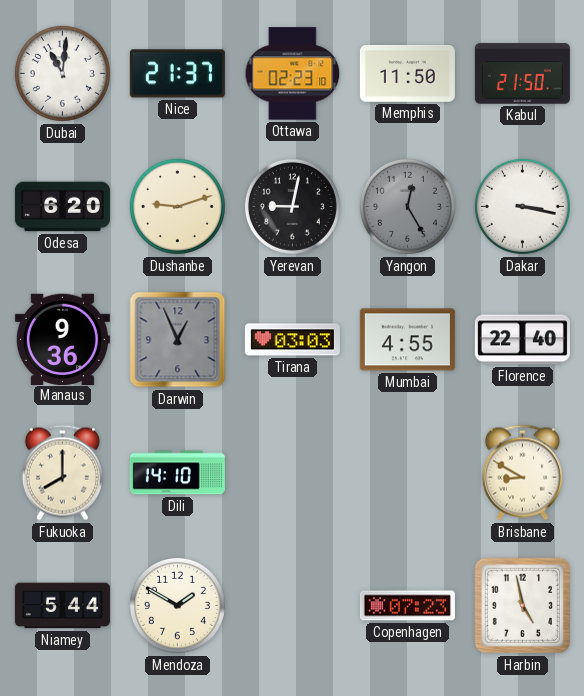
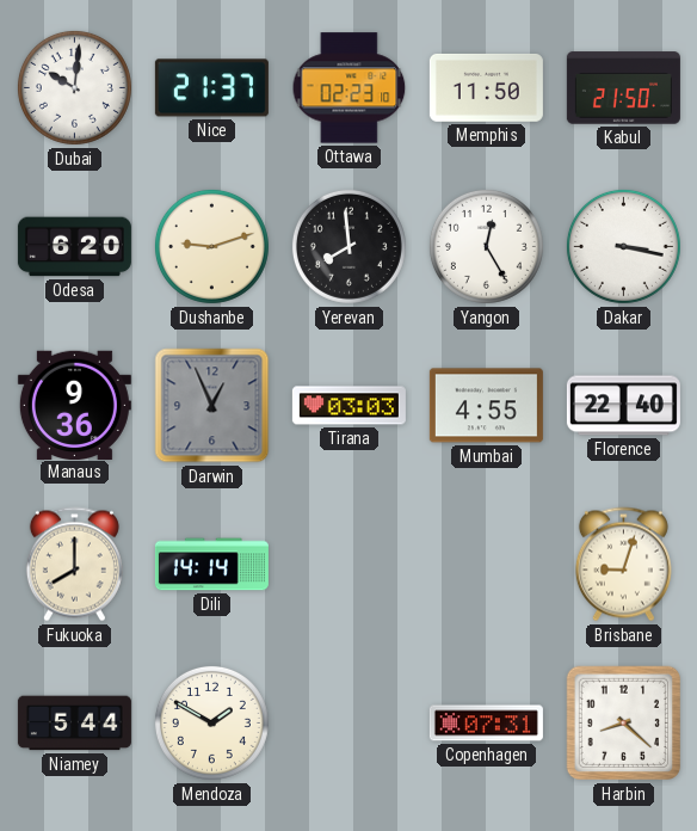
Dubai: 11:01 -> 10:01
Yerevan: 9:02 -> 7:59
Yangon dial: grey -> white
Dili: 14:10 -> 14:14
Brisbane: 8:50 -> 9:03
Copenhagen: 07:23 -> 07:31
Harbin: 4:58 -> 8:22
